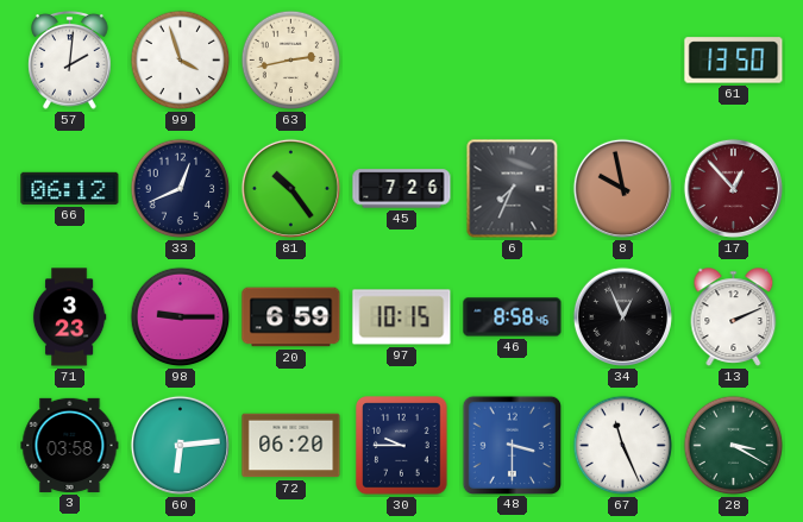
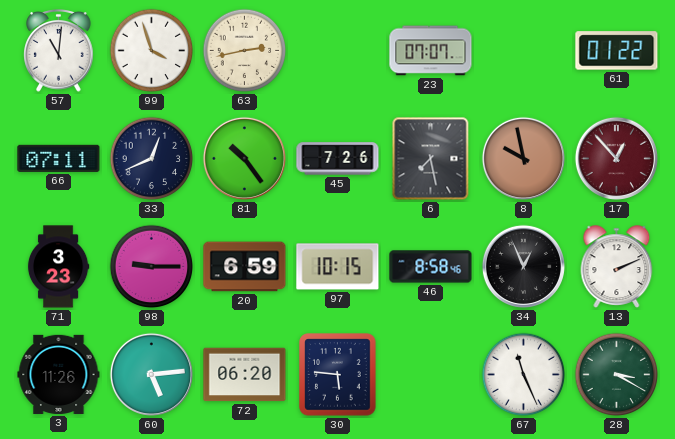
57: 2:01 -> 11:01
23: none -> 07:07
61: 13:50 -> 01:22
66: 06:12 -> 07:11
6: 7:34 -> 7:28
3: 03:58 -> 11:26
60: 6:14 -> 5:14
30: 9:45 -> 5:46
48: 3:30 -> none
